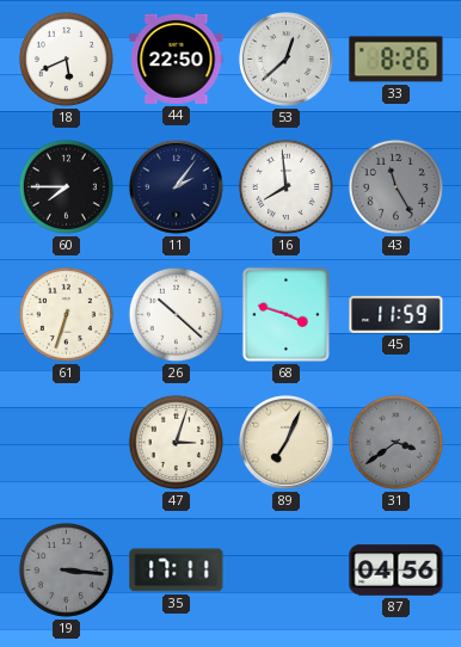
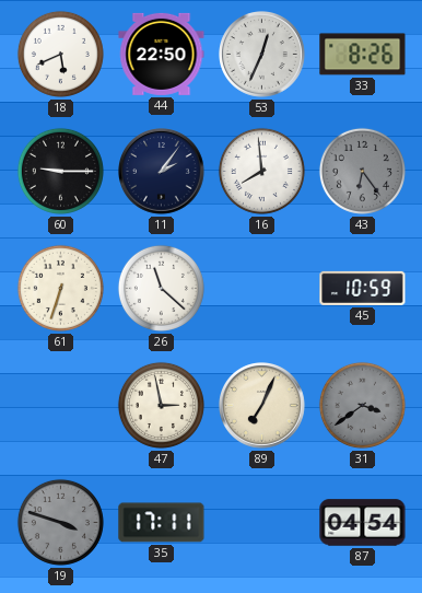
53: 12:38 -> 12:34
60: 7:45 -> 9:15
43: 11:25 -> 6:24
26: 10:22 -> 11:22
68: 3:48 -> none
45: 11:59 -> 10:59
47: 3:03 -> 2:58
19: 3:16 -> 3:48
87: 04:56 -> 04:54
